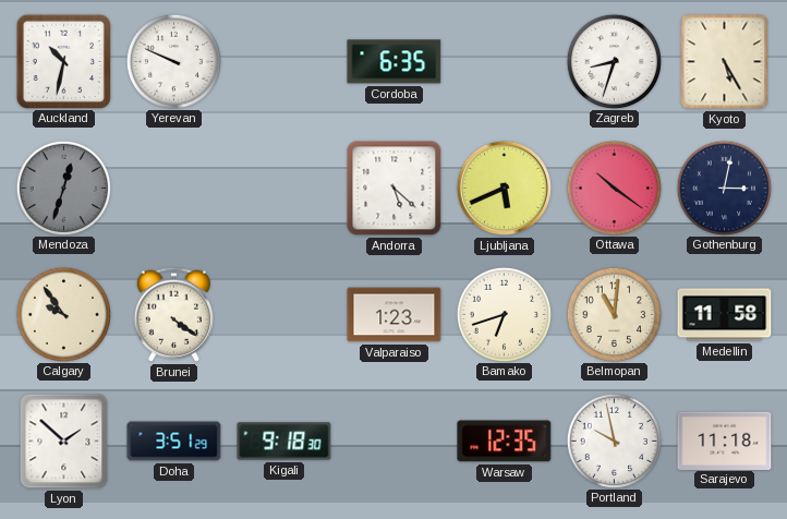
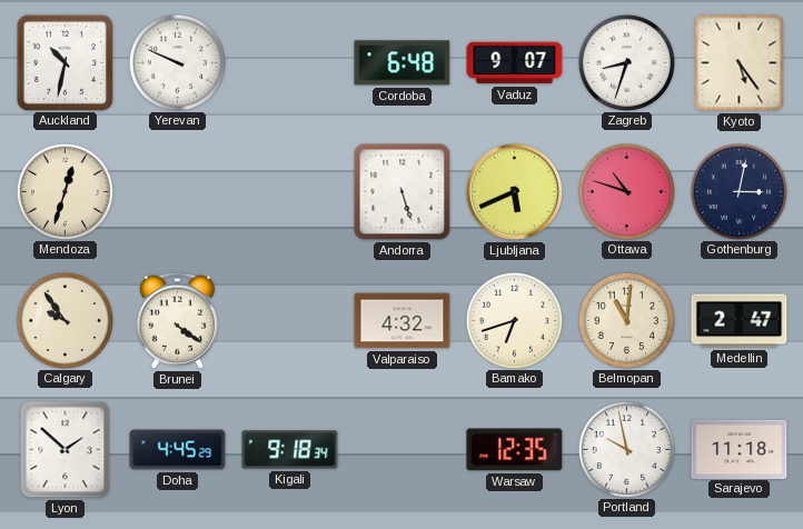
Cordoba: 6:35 -> 6:48
Vaduz: none -> 9:07
Kyoto: 5:25 -> 5:24
Mendoza dial: grey -> cream
Andorra: 5:22 -> 5:27
Ottawa: 10:21 -> 10:48
Valparaiso: 1:23 -> 4:32
Medellin: 11:58 -> 2:47
Doha: 3:51 -> 4:45
Kigali: 9:18:30 -> 9:18:34
